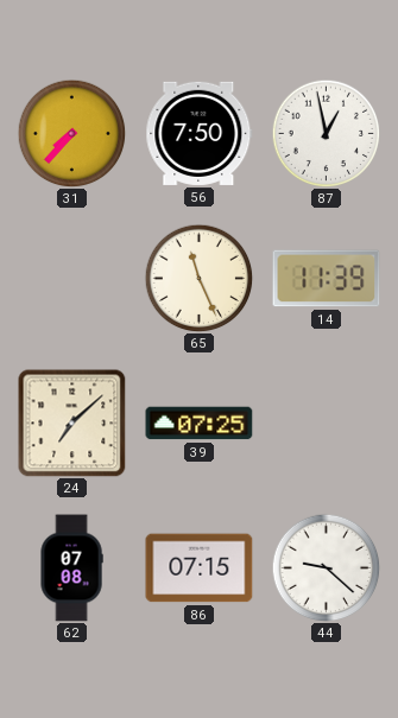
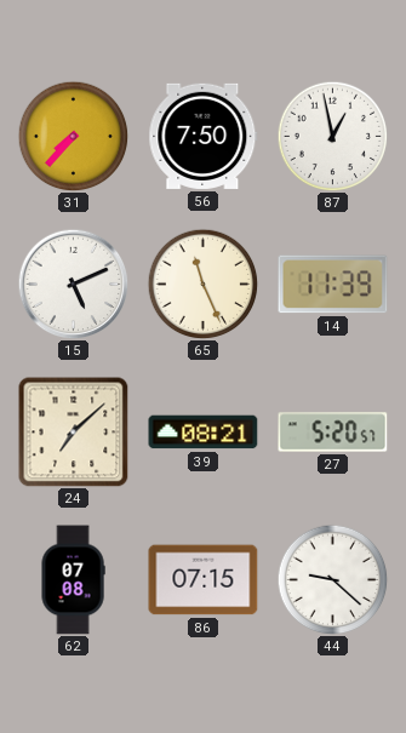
15: none -> 5:11
39: 07:25 -> 08:21
27: none -> 5:20
